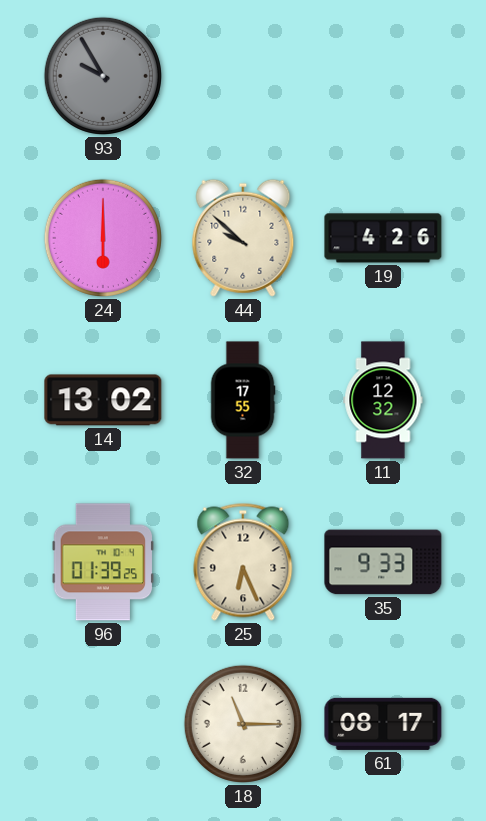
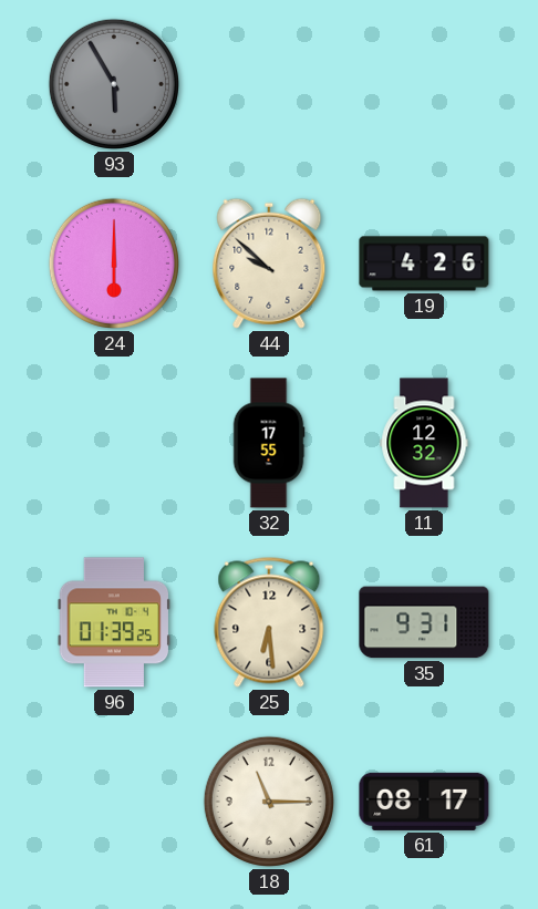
93: 9:55 -> 5:55
14: 13:02 -> none
25: 6:26 -> 6:29
35: 9:33 -> 9:31
